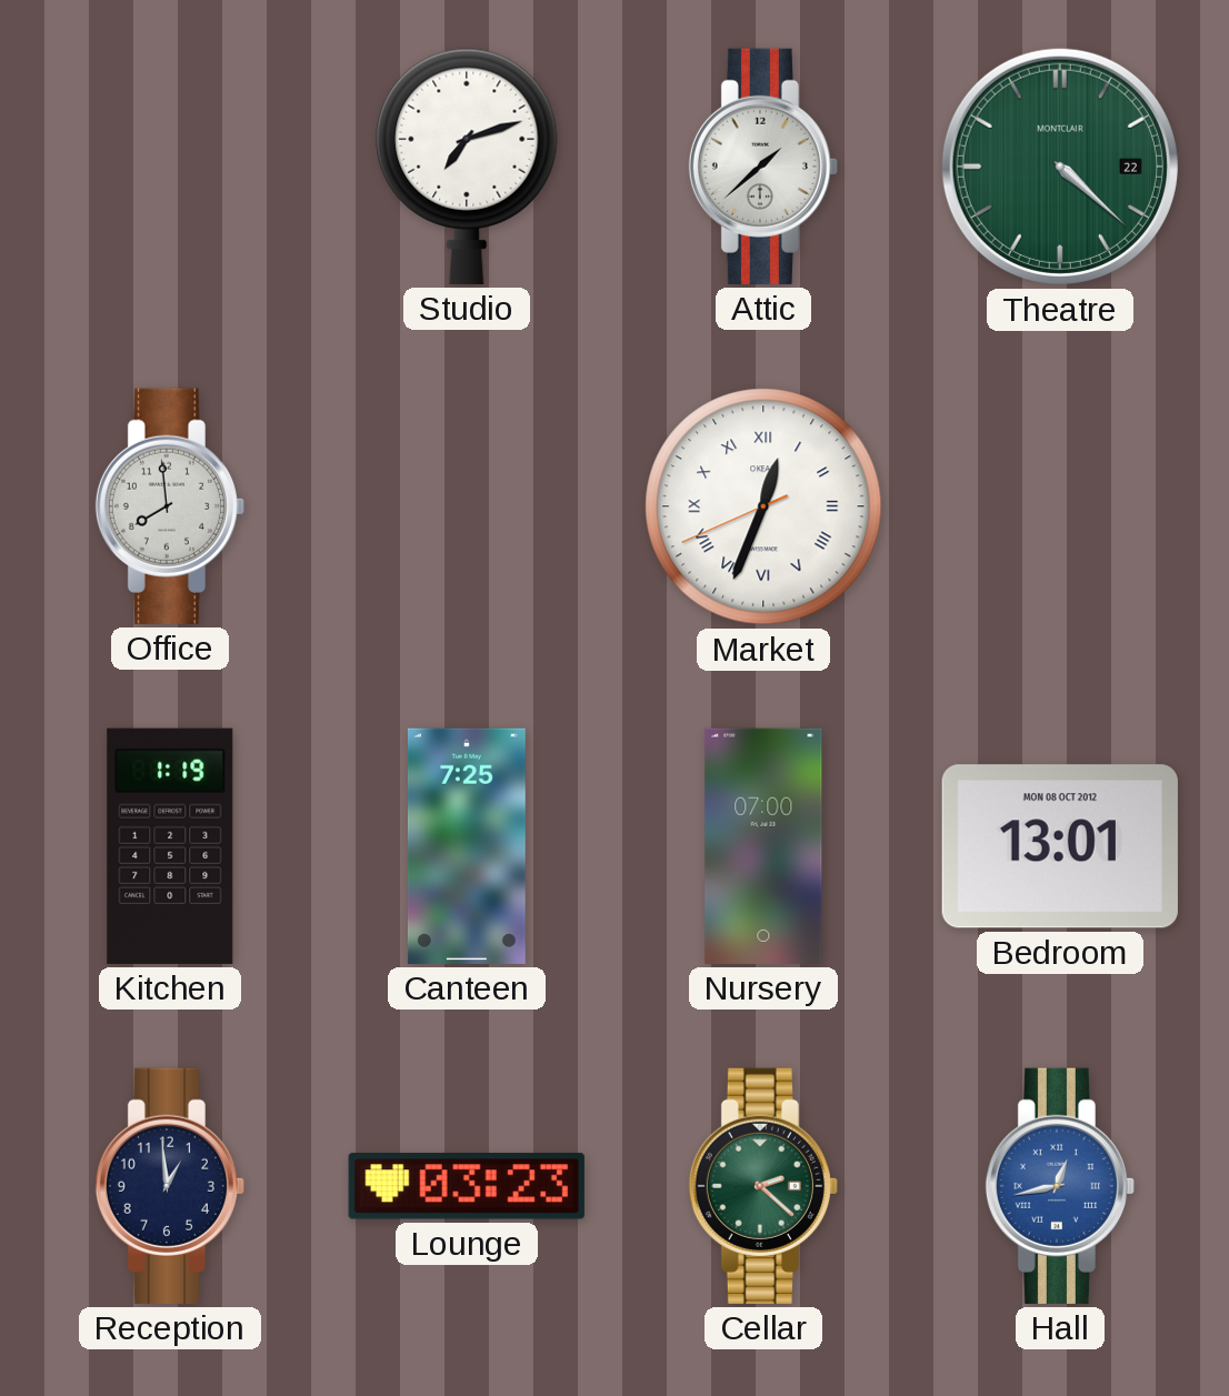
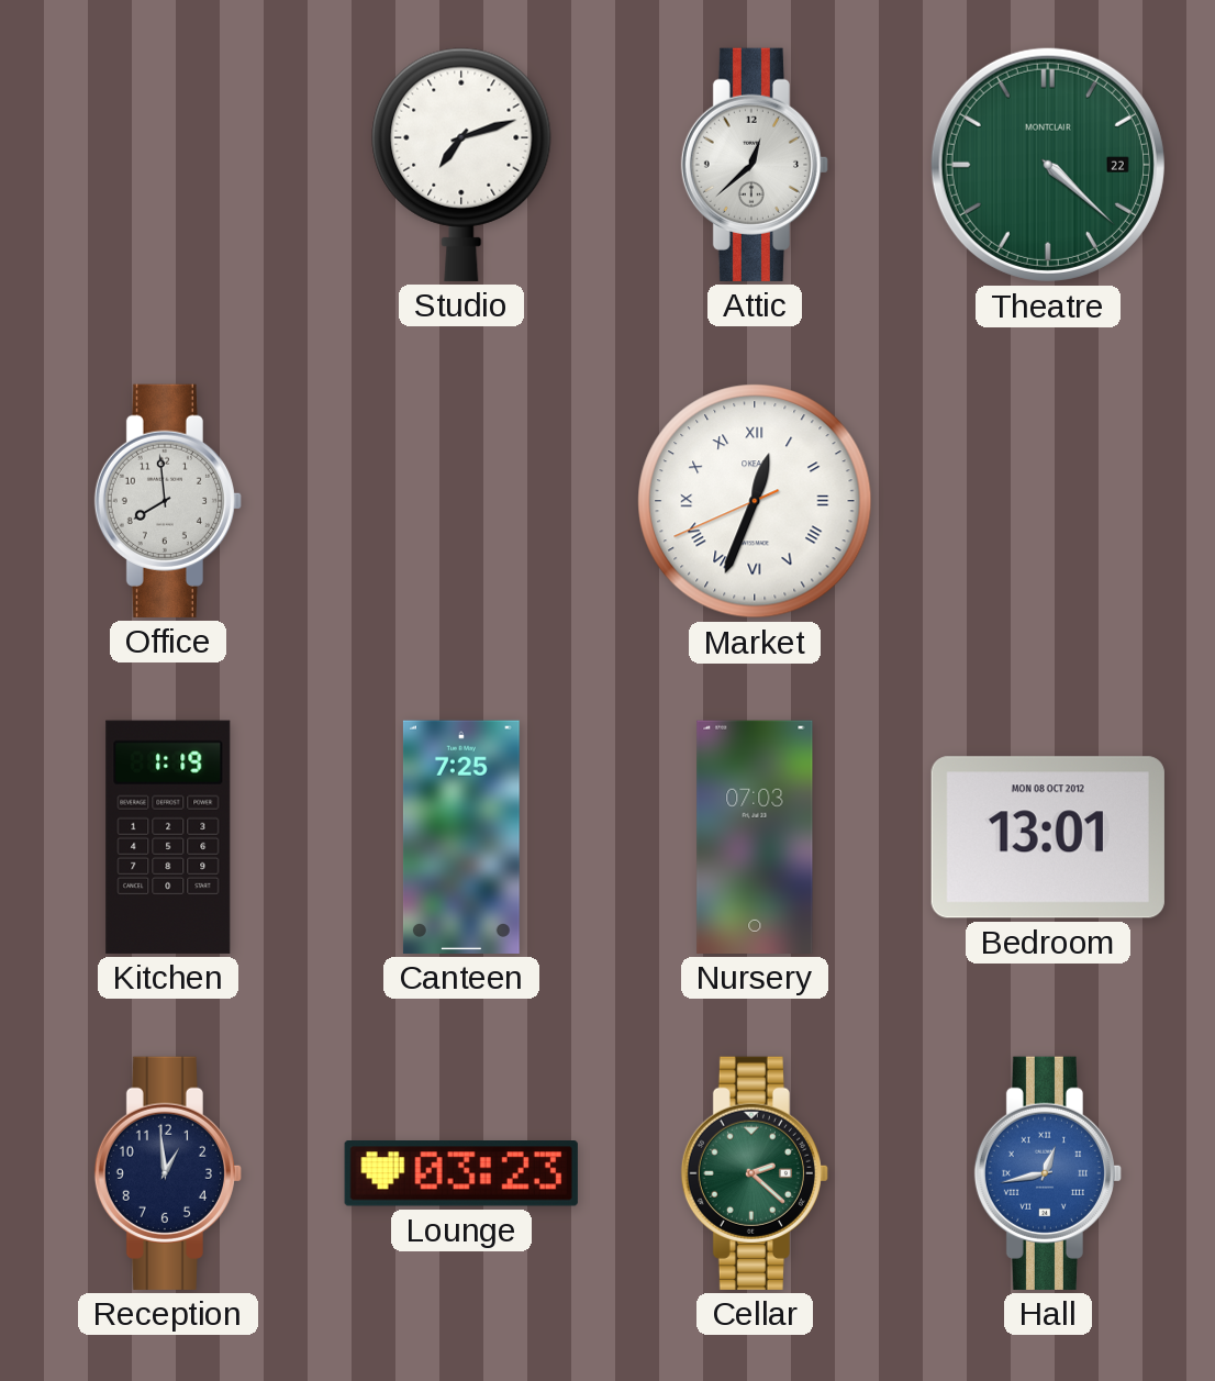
Attic: 1:38 -> 12:38
Nursery: 07:00 -> 07:03
